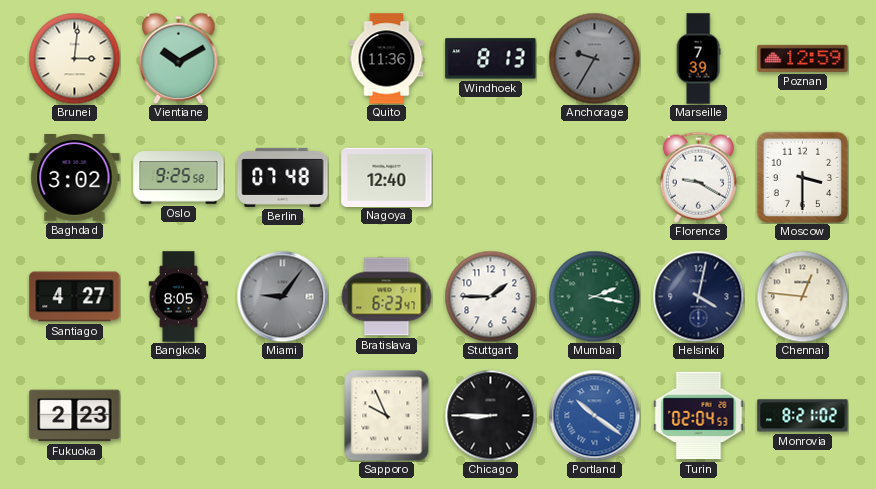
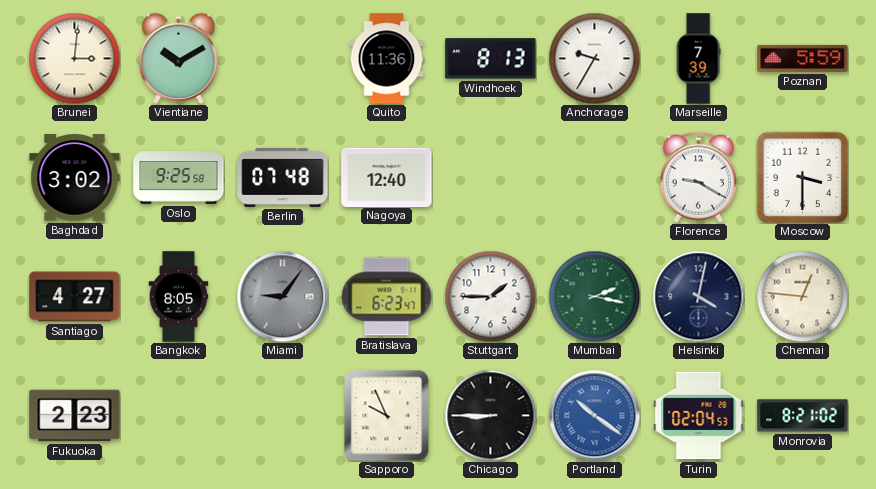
Anchorage dial: grey -> white
Poznan: 12:59 -> 5:59
